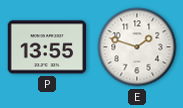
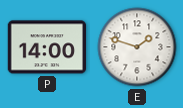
P: 13:55 -> 14:00
